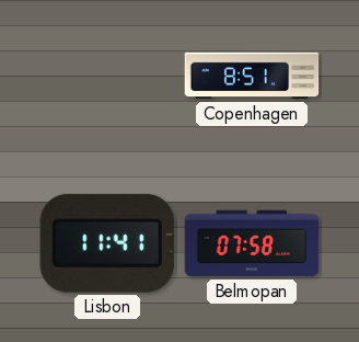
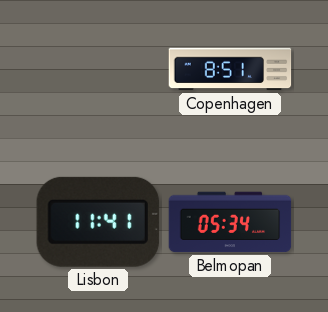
Belmopan: 07:58 -> 05:34
